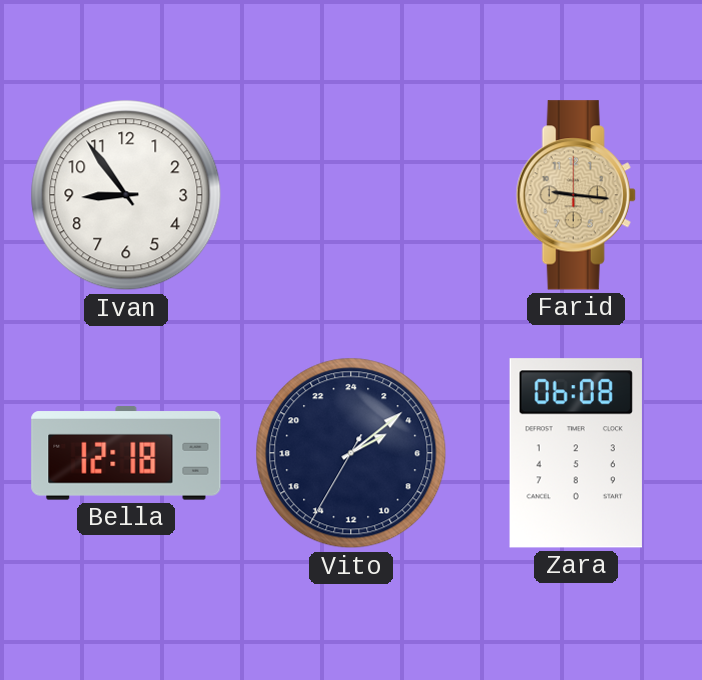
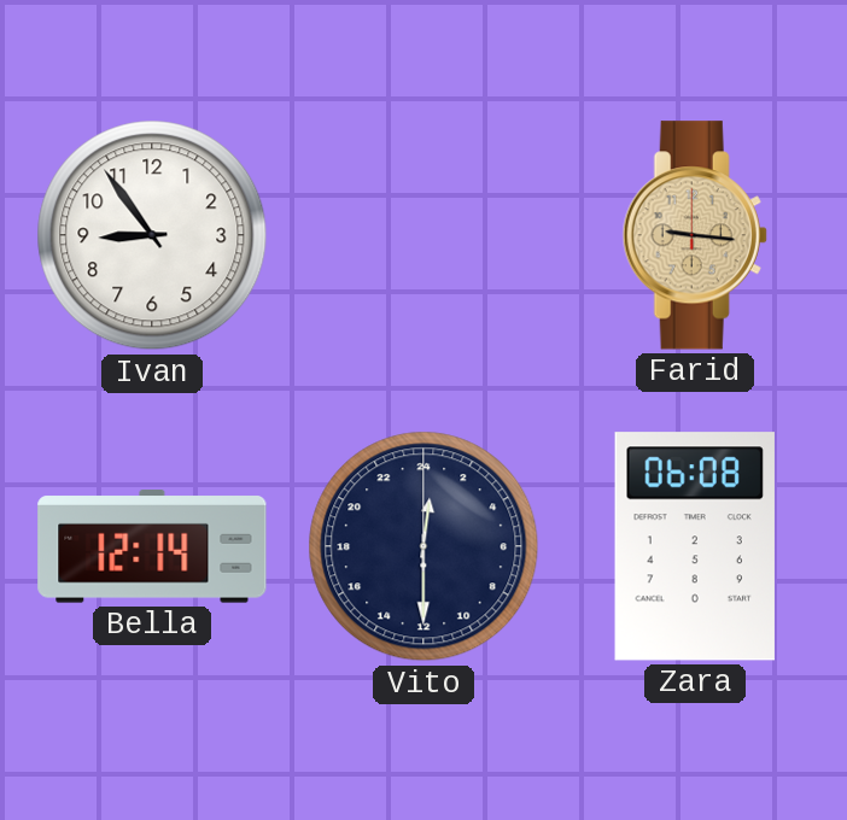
Bella: 12:18 -> 12:14
Vito: 4:08 -> 0:30
